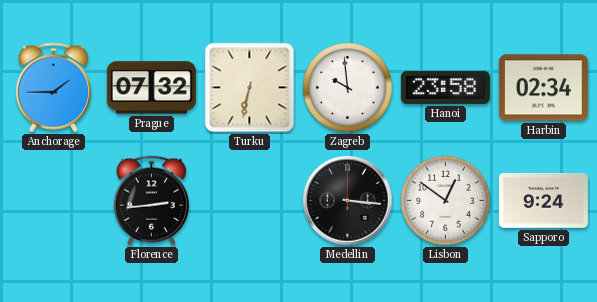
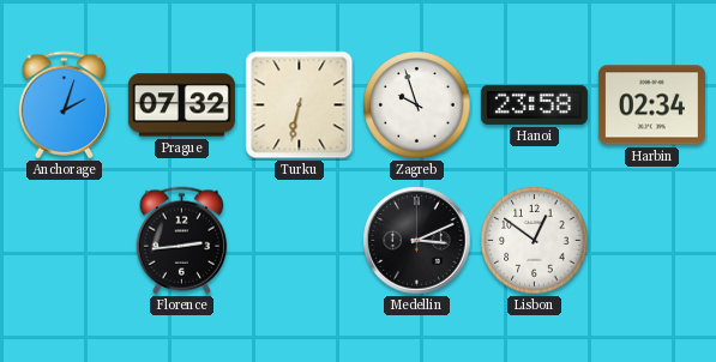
Anchorage: 1:45 -> 2:03
Zagreb: 9:59 -> 9:57
Medellin: 3:16 -> 3:11
Sapporo: 9:24 -> none
